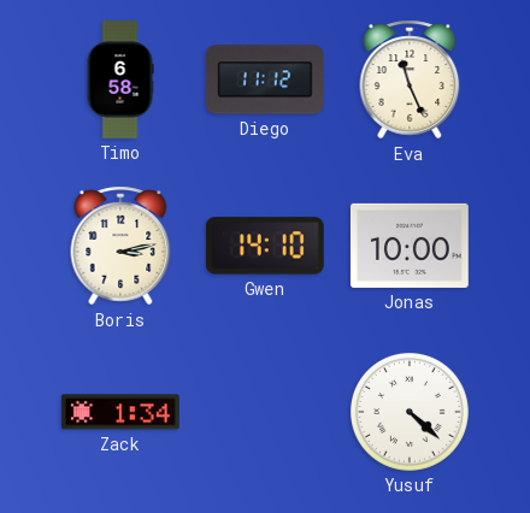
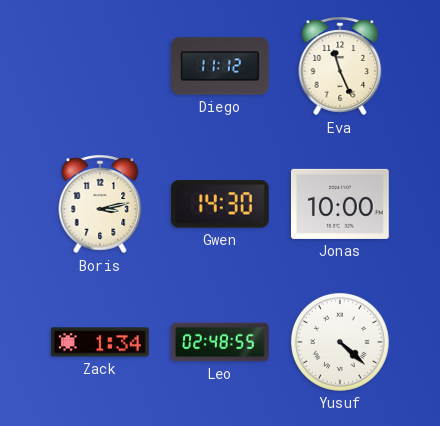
Timo: 6:58 -> none
Gwen: 14:10 -> 14:30
Leo: none -> 02:48
